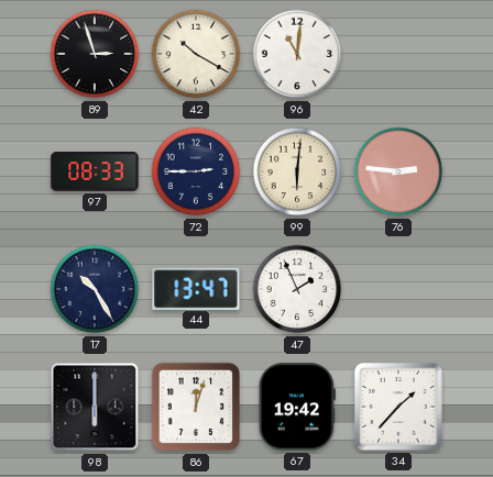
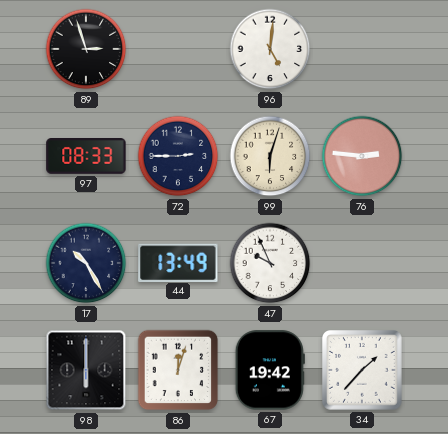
42: 10:20 -> none
96: 11:01 -> 5:01
99: 6:01 -> 6:03
44: 13:47 -> 13:49
47: 1:56 -> 9:56
